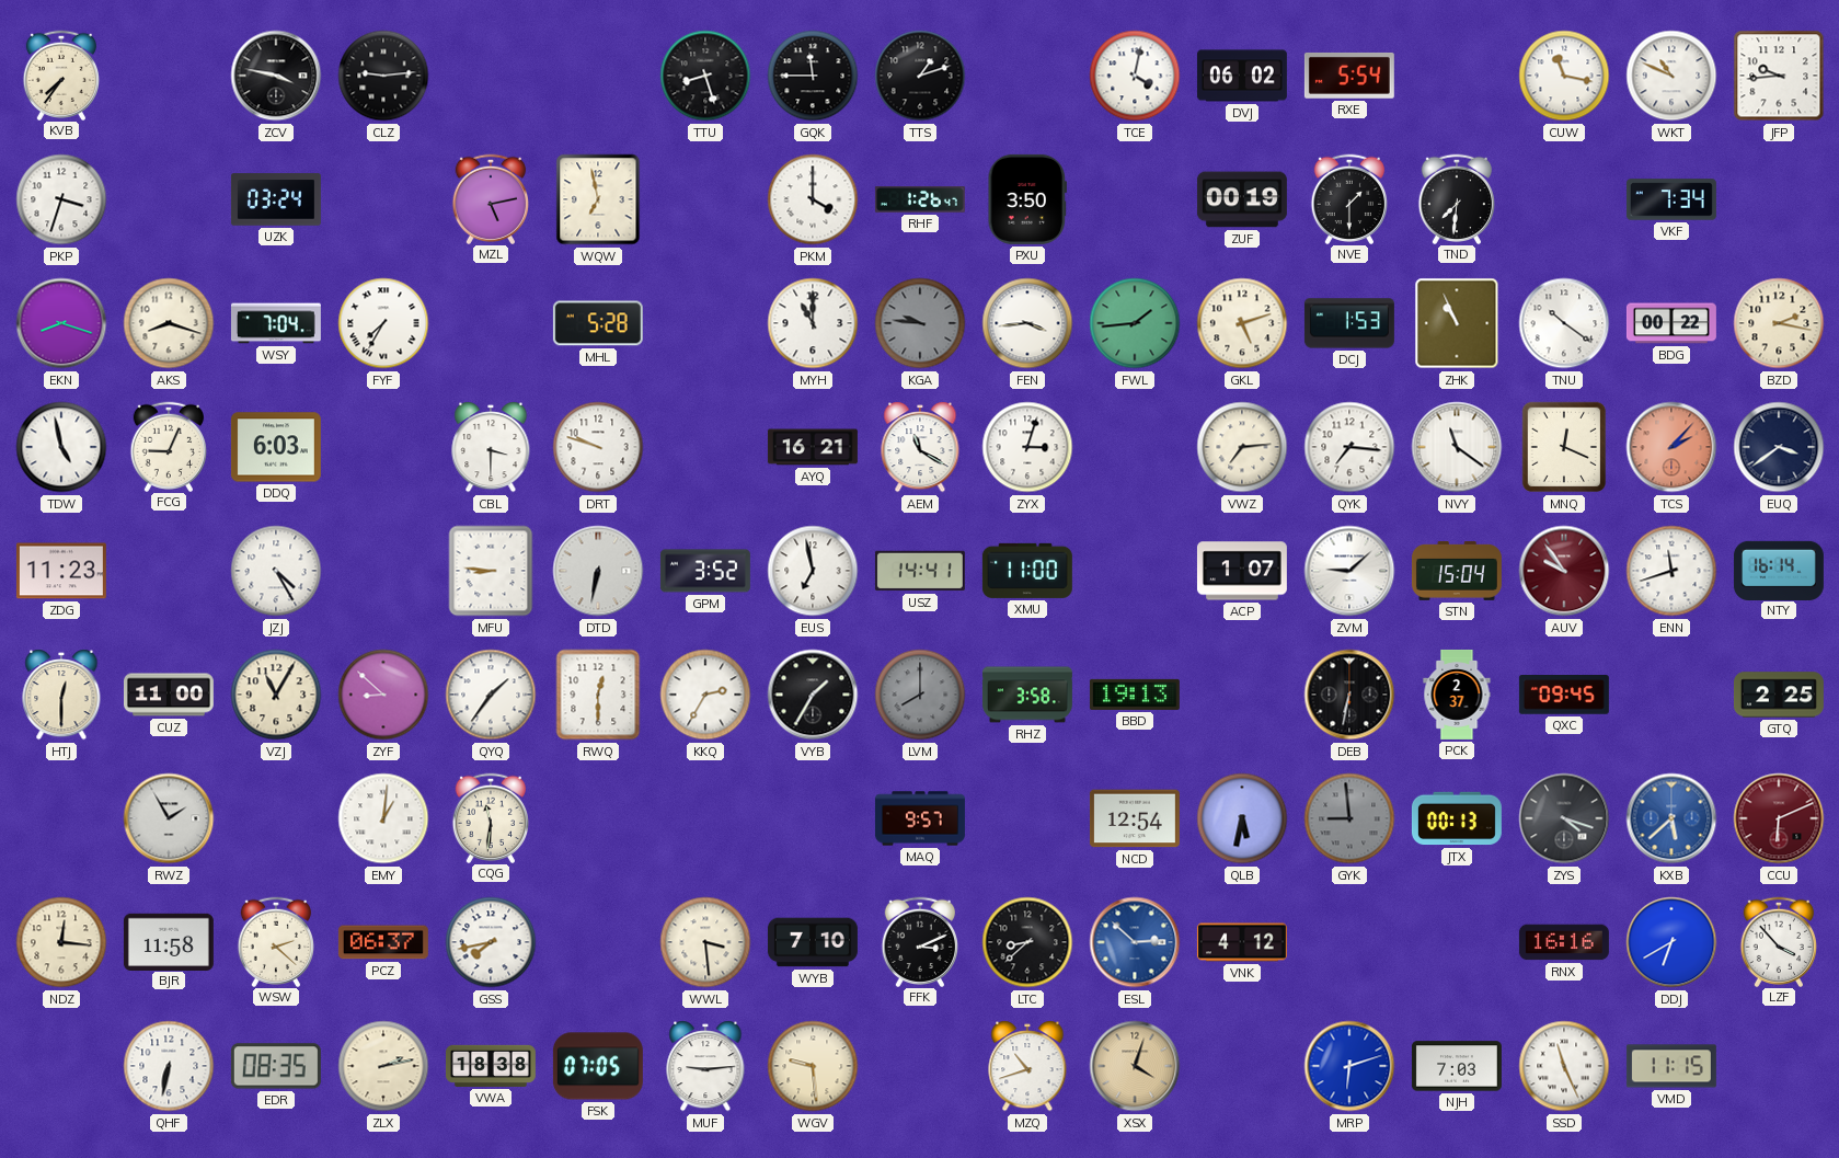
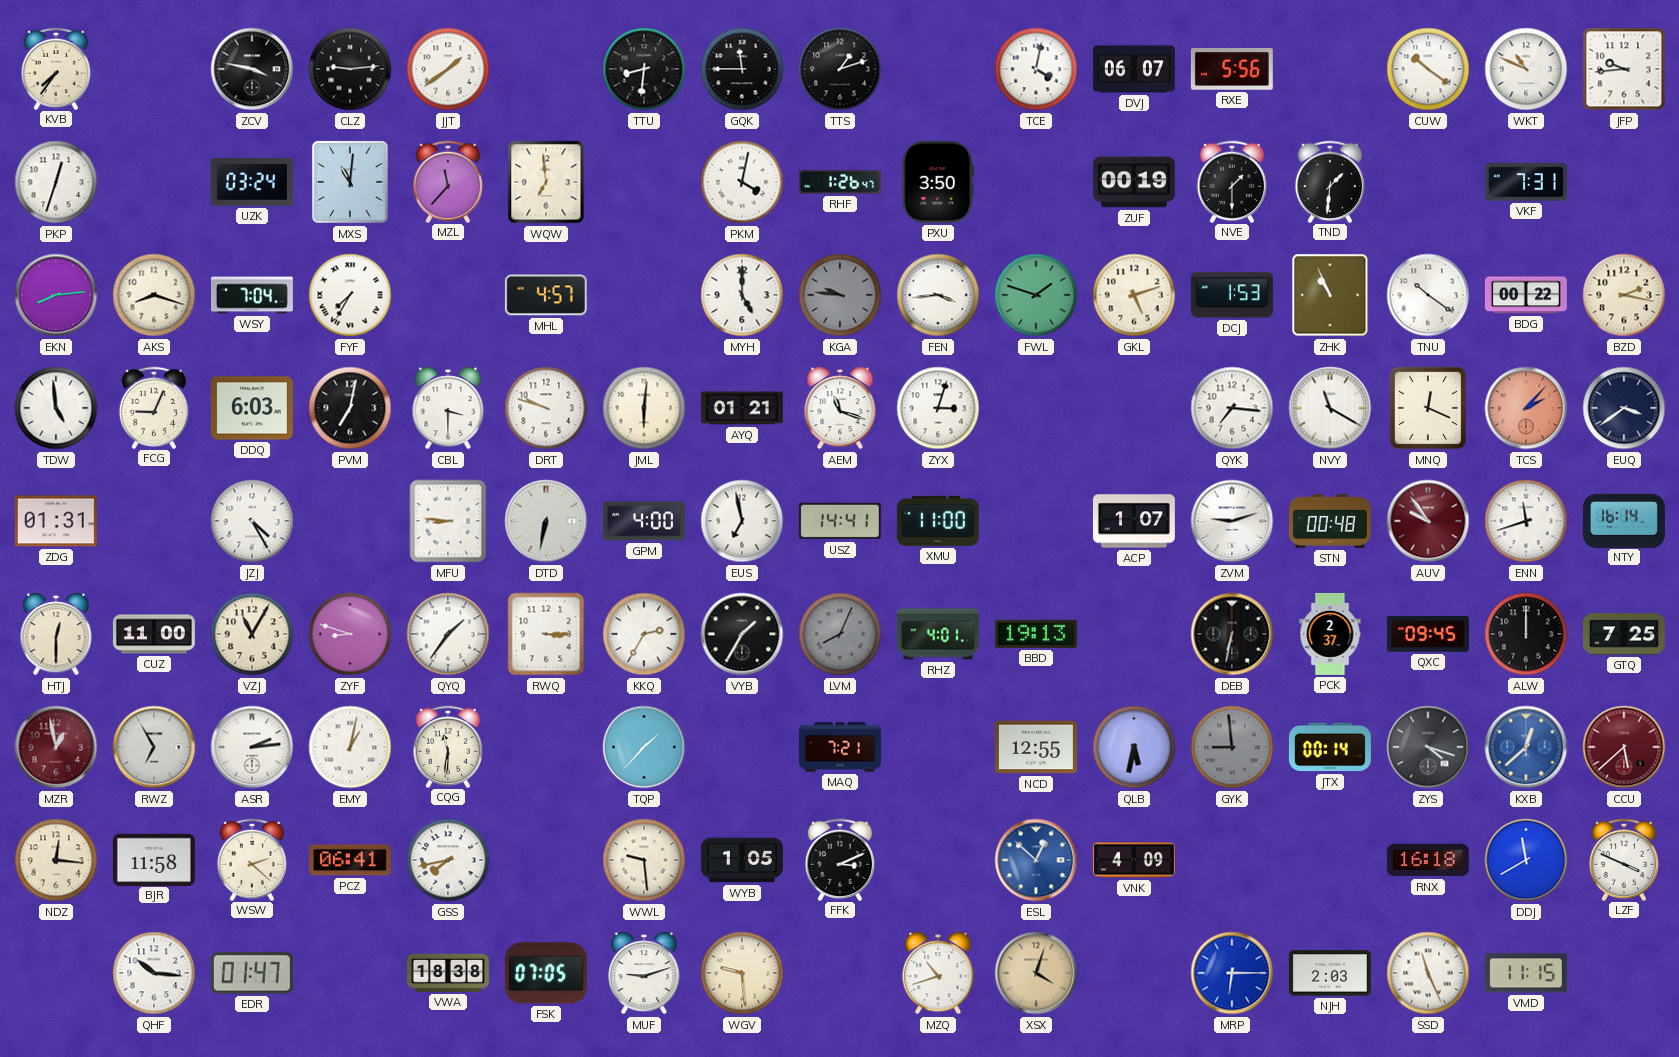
JJT: none -> 1:39
TTU: 8:27 -> 8:31
DVJ: 06:02 -> 06:07
RXE: 5:54 -> 5:56
CUW: 11:17 -> 10:21
PKP: 3:33 -> 12:33
MXS: none -> 11:01
MZL: 5:13 -> 11:37
WQW: 6:58 -> 6:59
PKM: 4:00 -> 4:02
TND: 7:31 -> 1:31
VKF: 7:34 -> 7:31
EKN: 8:18 -> 8:14
MHL: 5:28 -> 4:57
MYH: 11:00 -> 5:00
FWL: 1:44 -> 1:48
TDW: 4:58 -> 4:59
PVM: none -> 7:02
JML: none -> 6:01
AYQ: 16:21 -> 01:21
AEM: 11:20 -> 11:18
VWZ: 7:14 -> none
NVY: 11:21 -> 11:20
ZDG: 11:23 -> 01:31
GPM: 3:52 -> 4:00
ZVM: 9:08 -> 9:12
STN: 15:04 -> 00:48
ZYF: 8:52 -> 8:48
RWQ: 12:30 -> 3:15
LVM: 8:00 -> 8:04
RHZ: 3:58 -> 4:01
ALW: none -> 12:00
GTQ: 2:25 -> 7:25
MZR: none -> 12:58
RWZ: 1:55 -> 6:55
ASR: none -> 2:14
EMY: 1:01 -> 1:02
TQP: none -> 1:37
MAQ: 9:57 -> 7:21
NCD: 12:54 -> 12:55
JTX: 00:13 -> 00:14
KXB: 5:38 -> 12:38
CCU: 6:11 -> 5:38
PCZ: 06:37 -> 06:41
WWL: 3:29 -> 9:29
WYB: 7:10 -> 1:05
LTC: 8:38 -> none
ESL: 2:52 -> 12:52
VNK: 4:12 -> 4:09
RNX: 16:16 -> 16:18
DDJ: 6:40 -> 11:40
LZF: 3:53 -> 3:49
QHF: 6:32 -> 10:16
EDR: 08:35 -> 01:47
ZLX: 2:13 -> none
MUF: 9:14 -> 9:12
MRP: 6:12 -> 6:15
NJH: 7:03 -> 2:03
